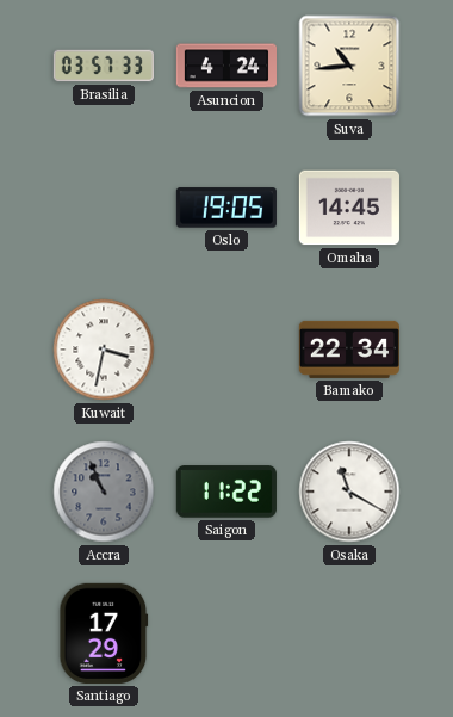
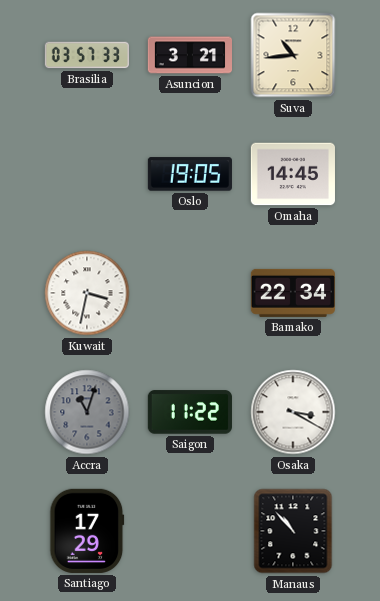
Asuncion: 4:24 -> 3:21
Accra: 10:56 -> 11:03
Osaka: 11:20 -> 3:20
Manaus: none -> 10:53
